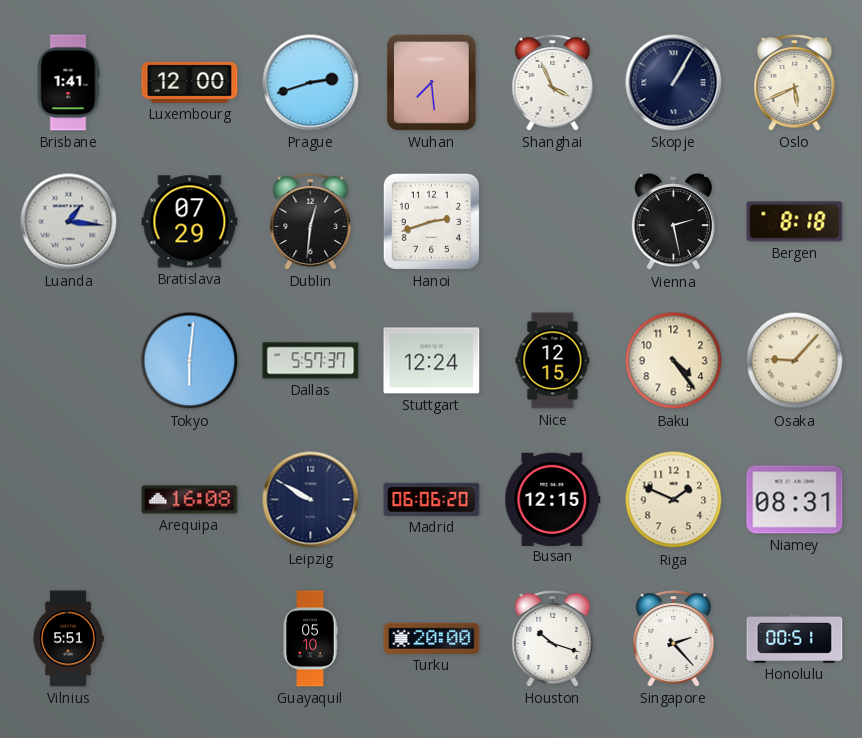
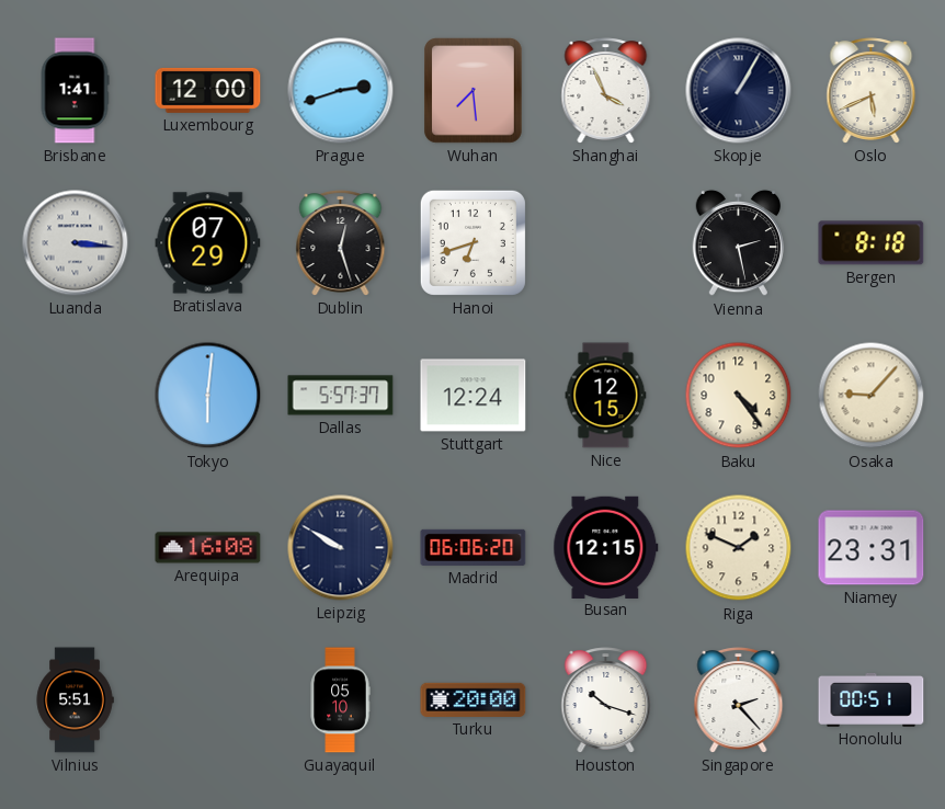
Luanda: 1:16 -> 3:16
Dublin: 12:31 -> 12:27
Hanoi: 2:42 -> 6:42
Niamey: 08:31 -> 23:31
